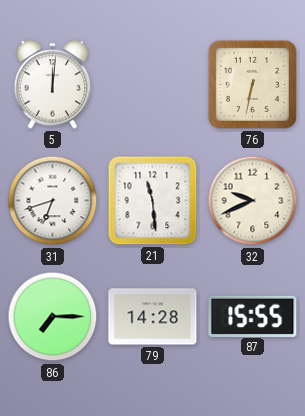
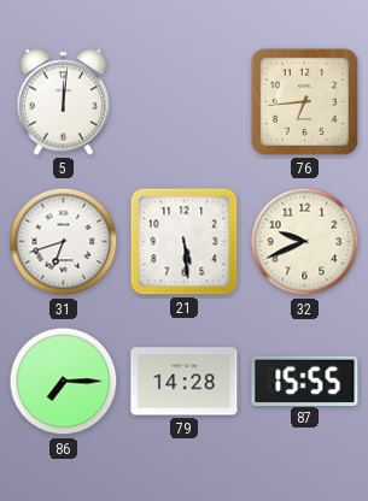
76: 6:32 -> 6:44
21: 11:29 -> 5:29
